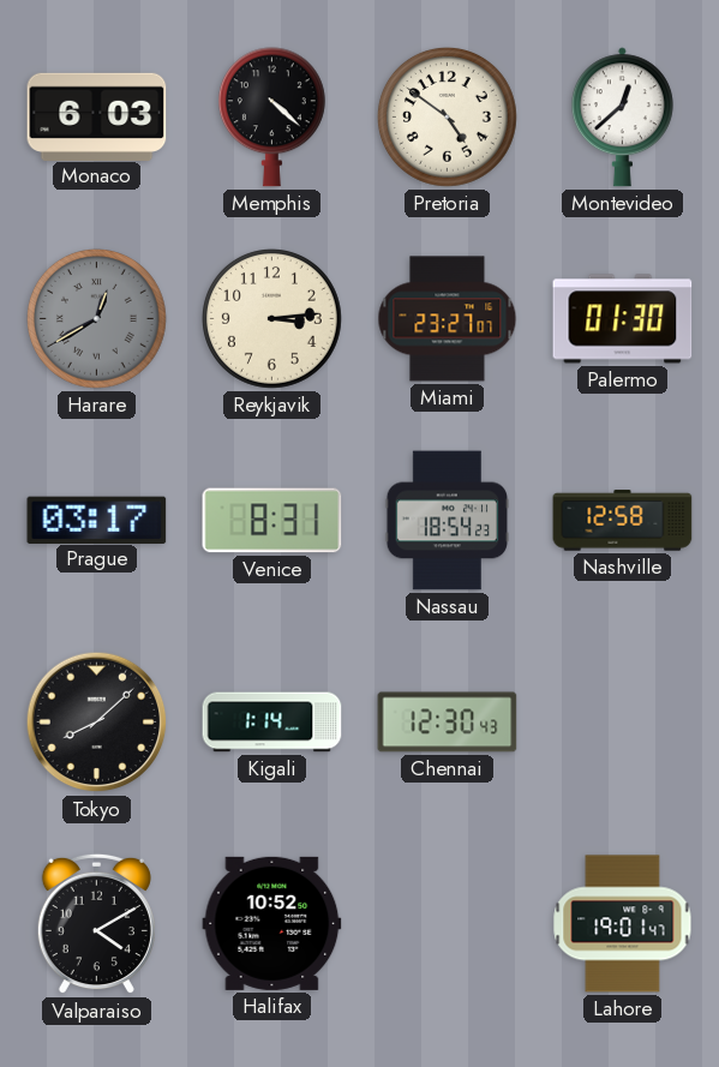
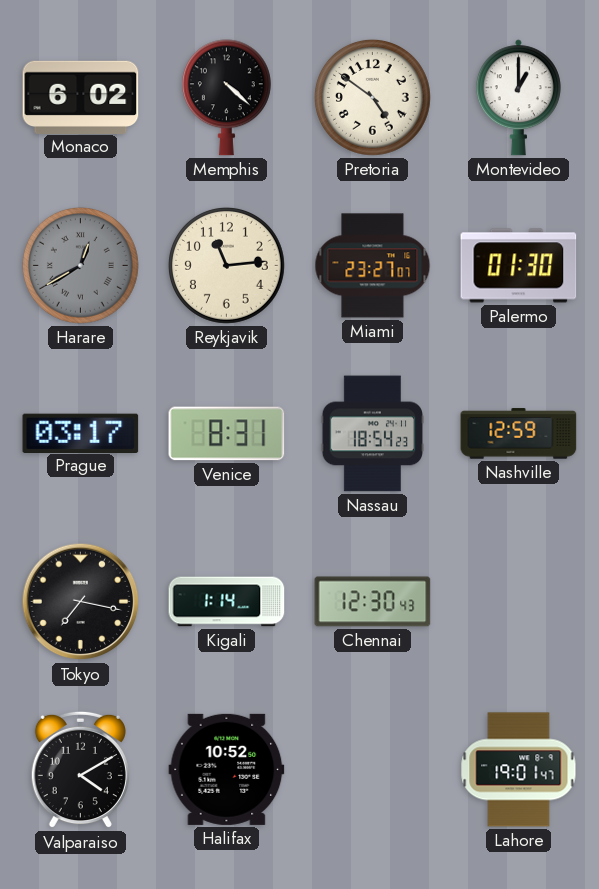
Monaco: 6:03 -> 6:02
Montevideo: 12:38 -> 1:00
Reykjavik: 3:14 -> 11:14
Nashville: 12:58 -> 12:59
Tokyo: 8:08 -> 7:17
